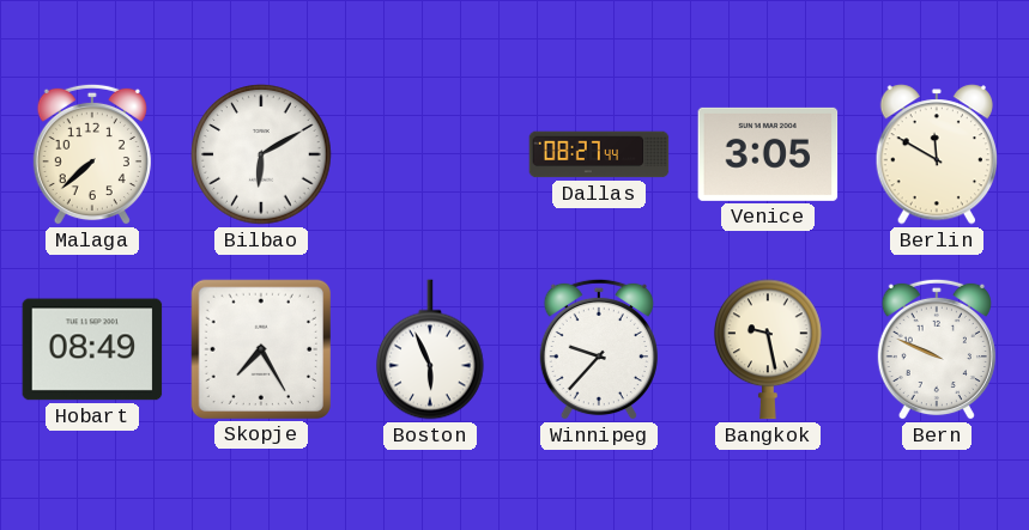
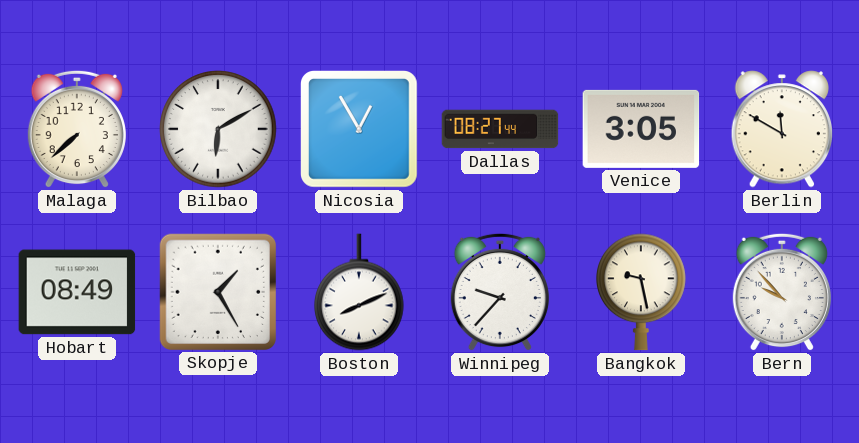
Nicosia: none -> 12:55
Skopje: 7:25 -> 1:25
Boston: 5:56 -> 8:11
Bern: 9:49 -> 9:53
